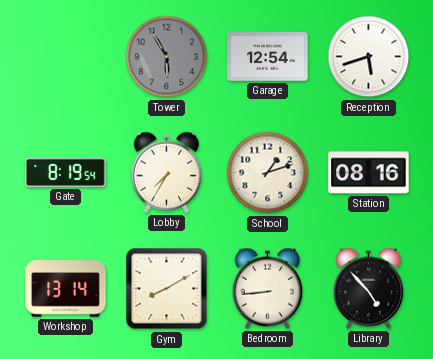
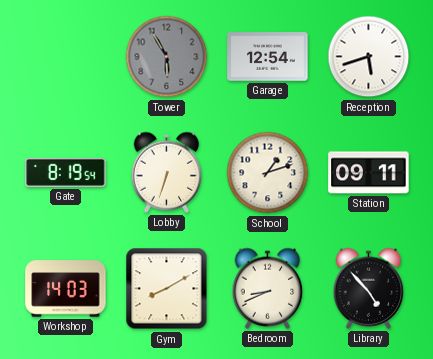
Lobby: 7:35 -> 6:33
Station: 08:16 -> 09:11
Workshop: 13:14 -> 14:03
Bedroom: 8:44 -> 8:41
